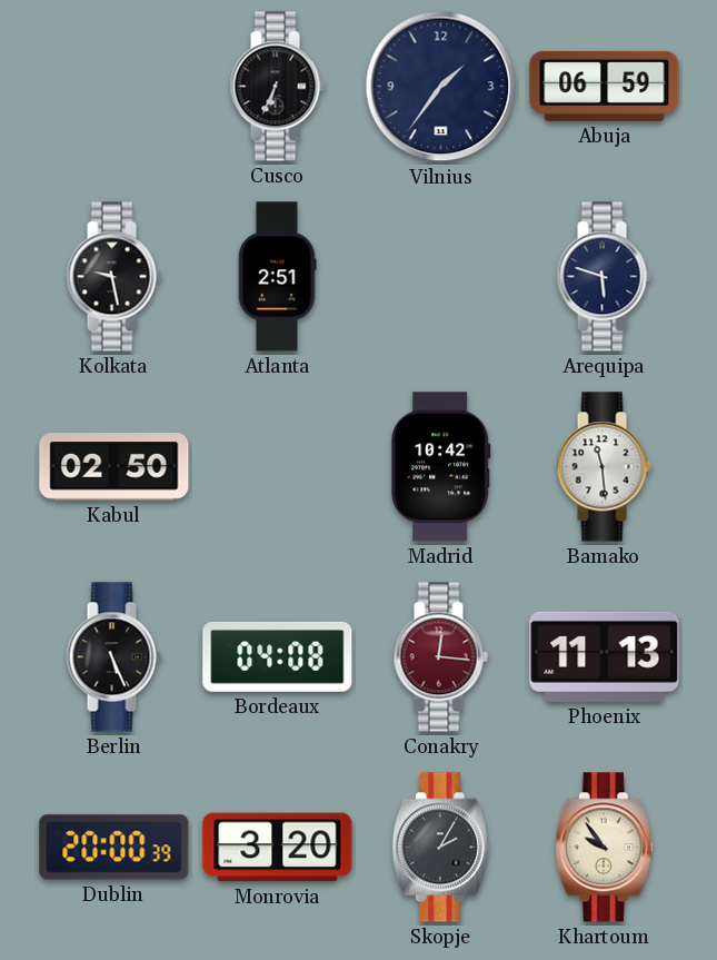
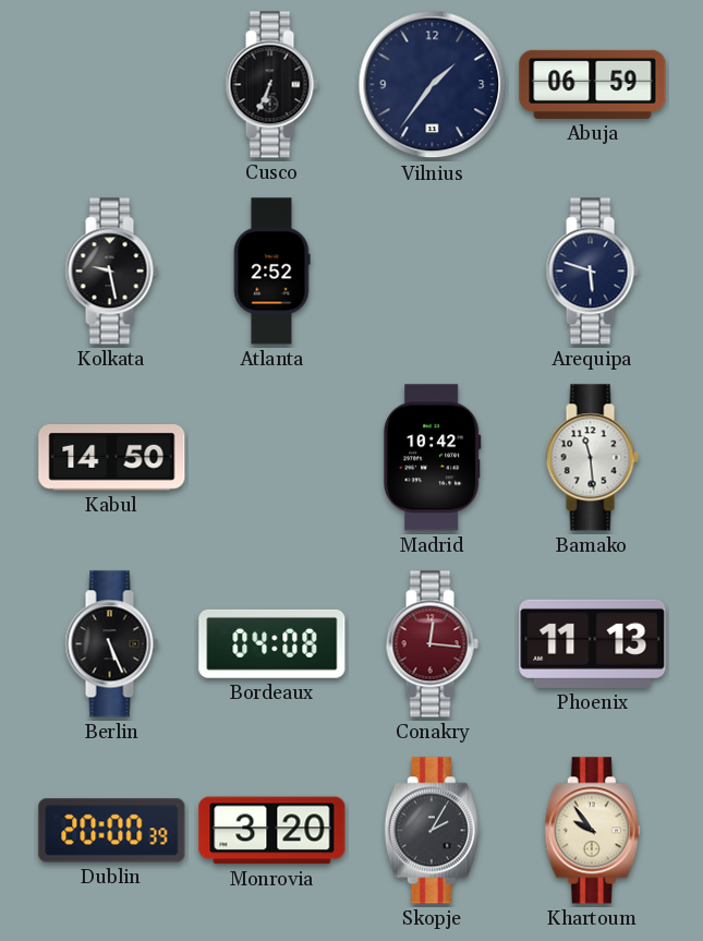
Atlanta: 2:51 -> 2:52
Kabul: 02:50 -> 14:50
